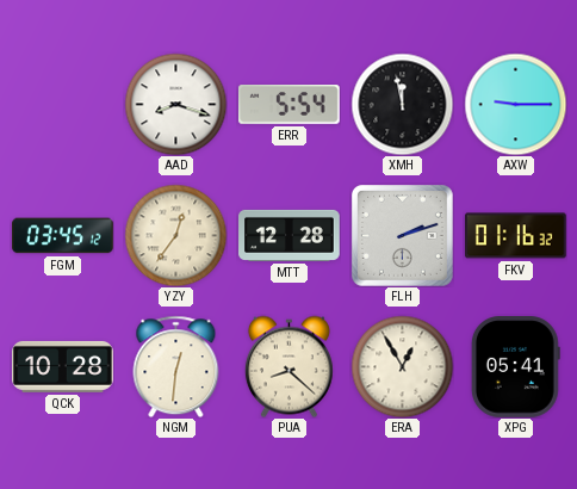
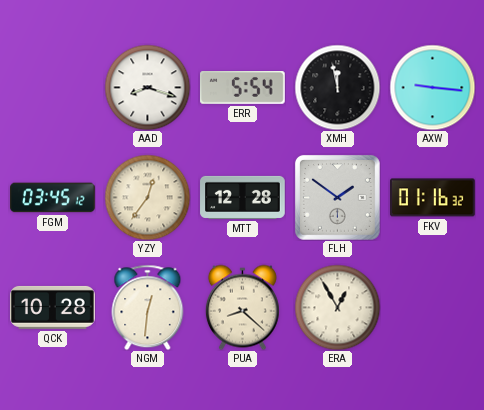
AXW: 9:15 -> 9:16
FLH: 2:12 -> 1:51
XPG: 05:41 -> none
